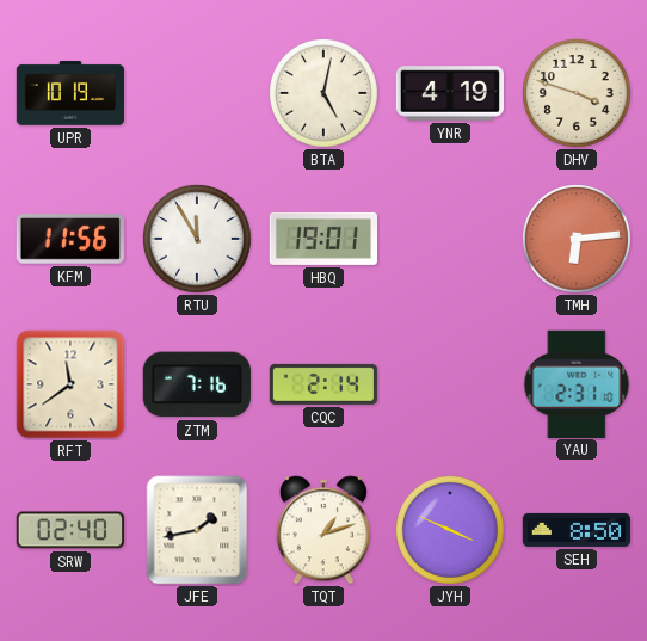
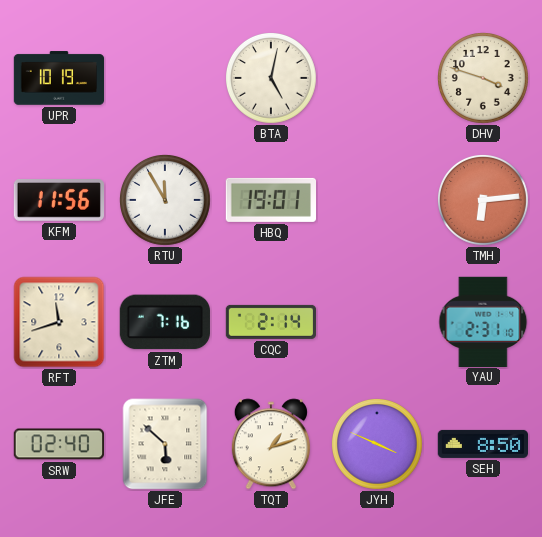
YNR: 4:19 -> none
RFT: 11:39 -> 11:42
JFE: 1:43 -> 5:52
